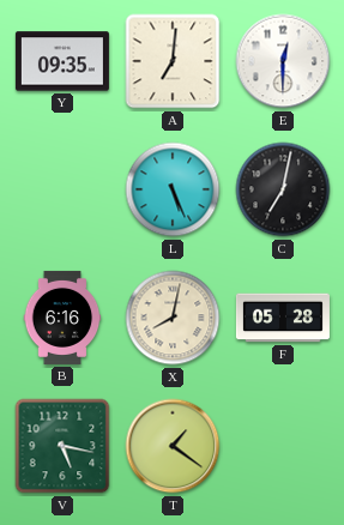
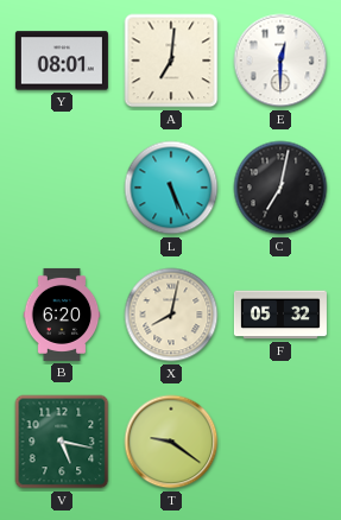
Y: 09:35 -> 08:01
B: 6:16 -> 6:20
F: 05:28 -> 05:32
T: 1:21 -> 9:21
